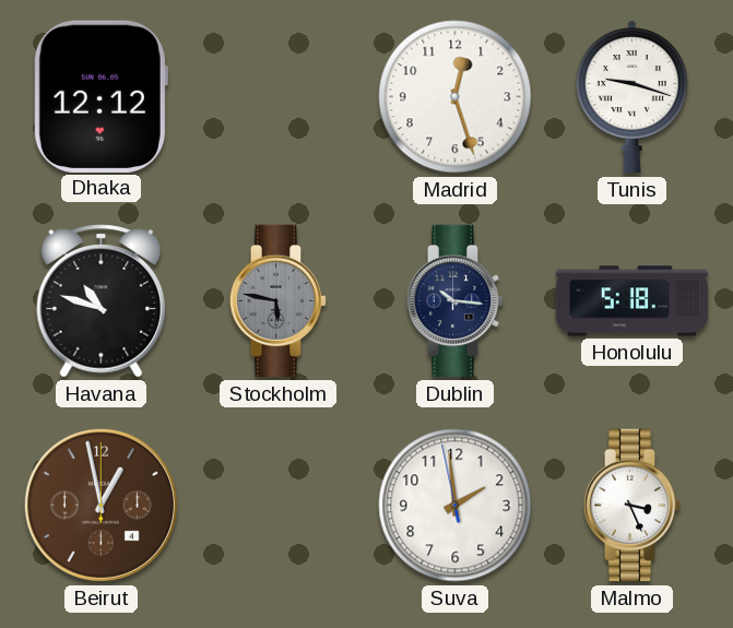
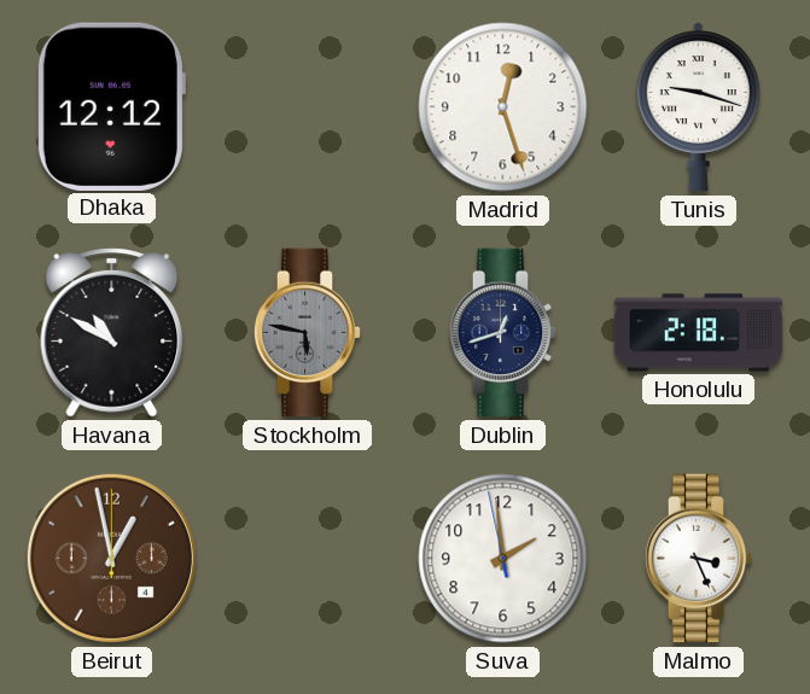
Havana: 10:48 -> 10:50
Dublin: 10:16 -> 12:42
Honolulu: 5:18 -> 2:18
